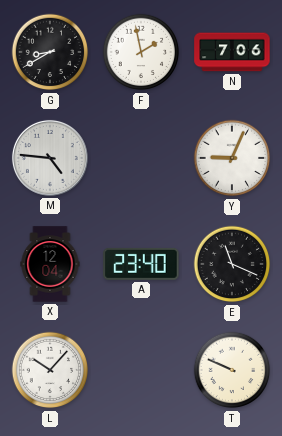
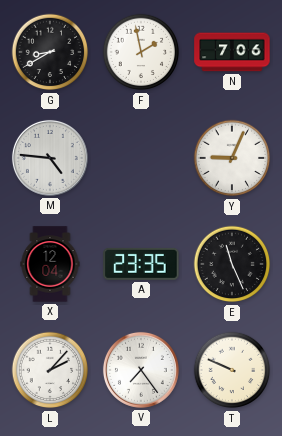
A: 23:40 -> 23:35
E: 11:19 -> 11:26
L: 10:07 -> 2:07
V: none -> 7:24
